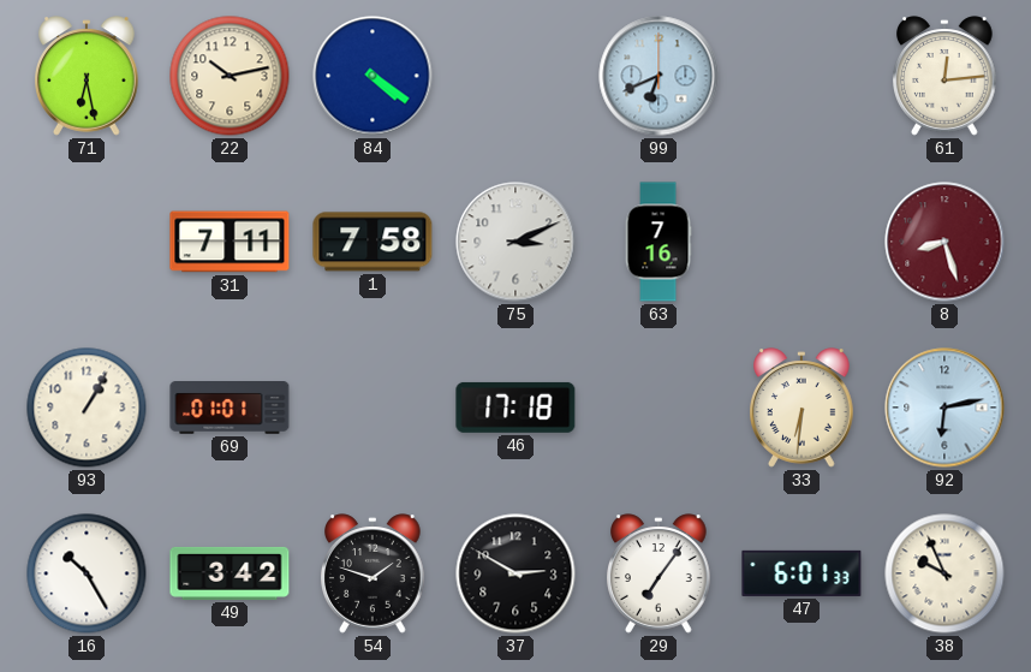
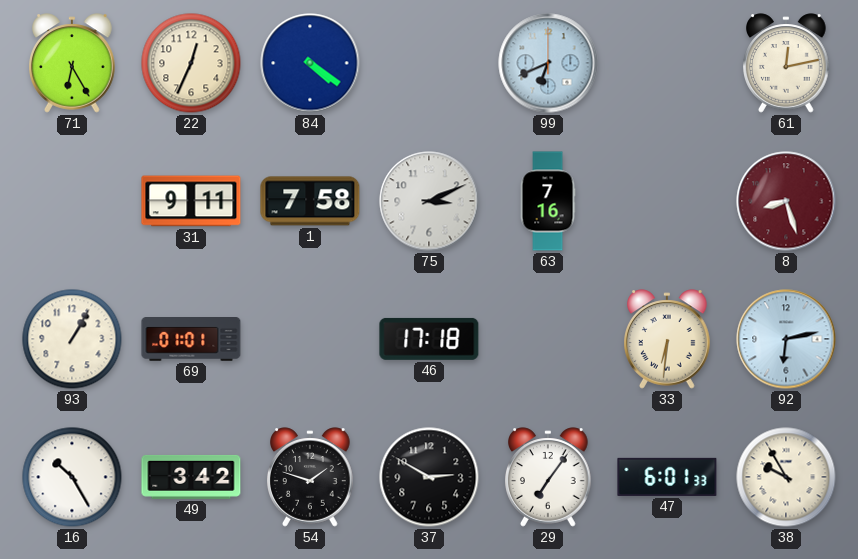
71: 6:28 -> 6:25
22: 10:13 -> 12:34
61: 12:14 -> 12:13
31: 7:11 -> 9:11
38: 9:56 -> 9:55
